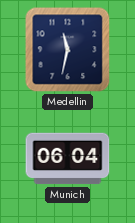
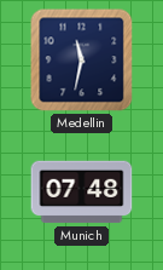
Munich: 06:04 -> 07:48
